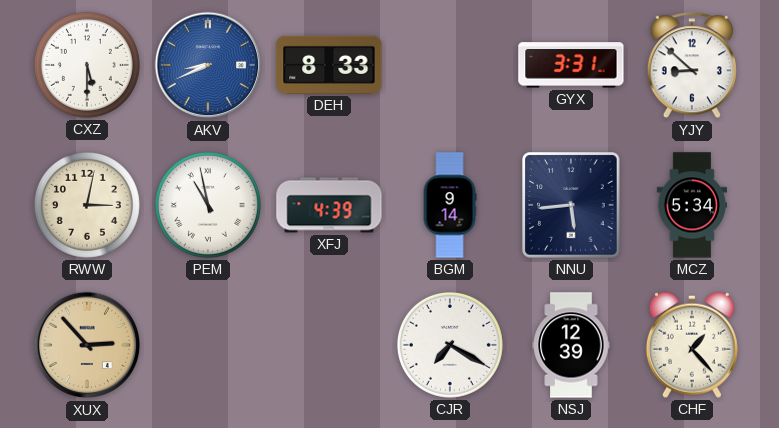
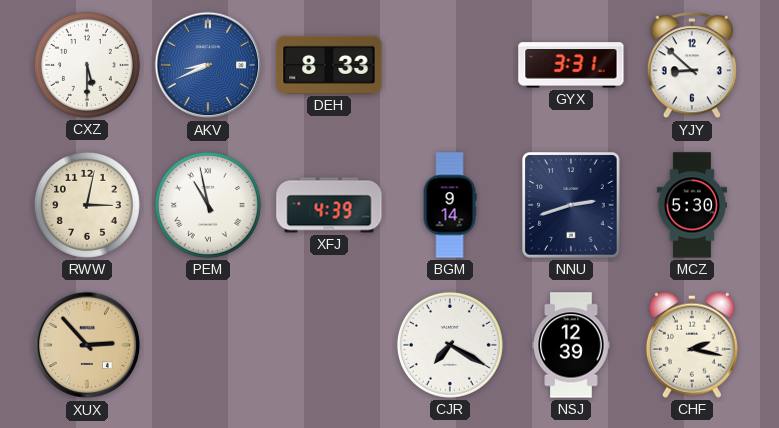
NNU: 5:44 -> 2:42
MCZ: 5:34 -> 5:30
CHF: 1:23 -> 2:17
